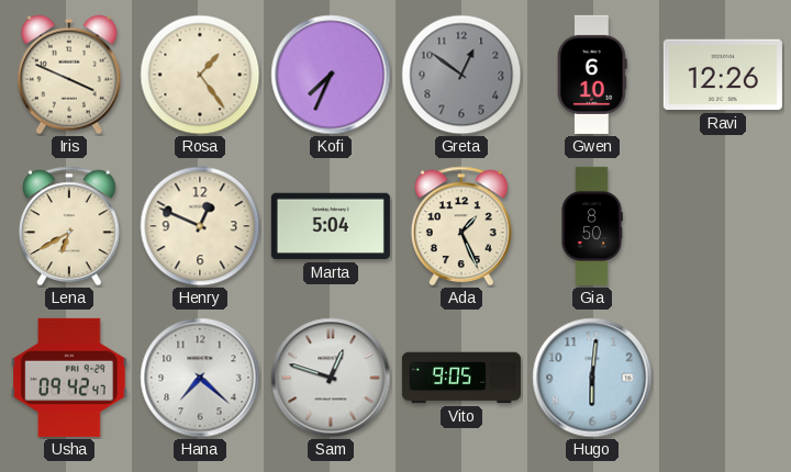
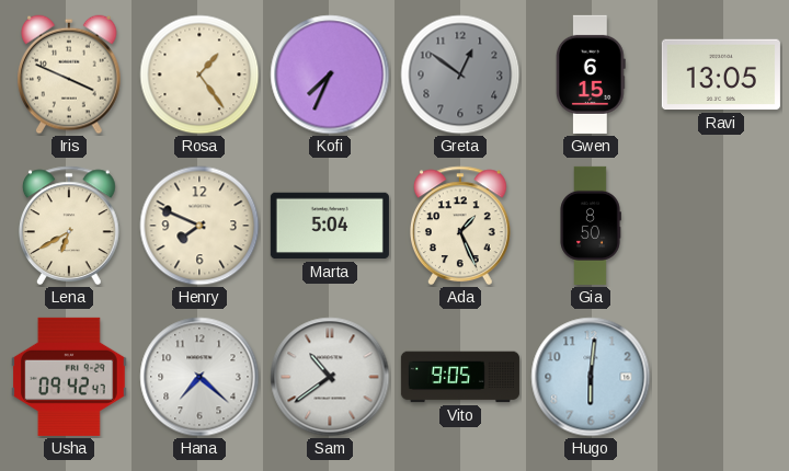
Gwen: 6:10 -> 6:15
Ravi: 12:26 -> 13:05
Henry: 12:49 -> 7:49
Sam: 12:48 -> 10:39
